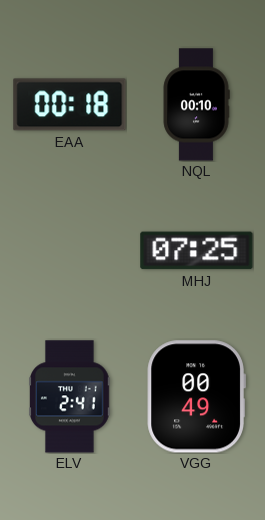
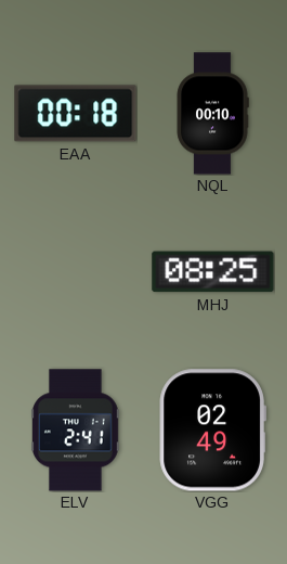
MHJ: 07:25 -> 08:25
VGG: 00:49 -> 02:49
